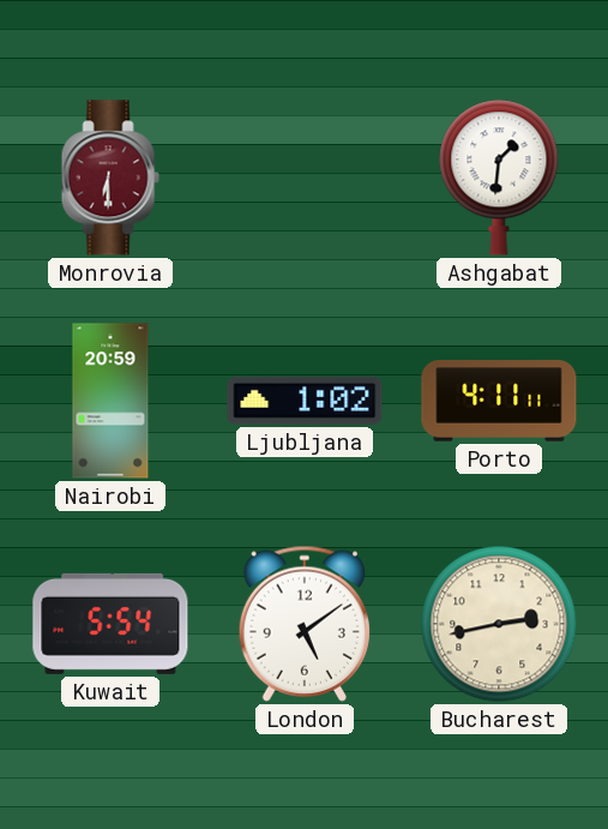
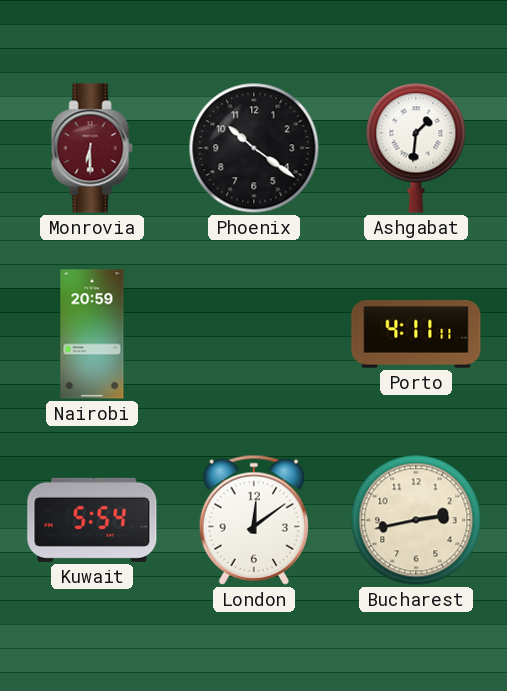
Phoenix: none -> 10:21
Ljubljana: 1:02 -> none
London: 5:09 -> 12:09
